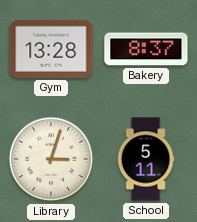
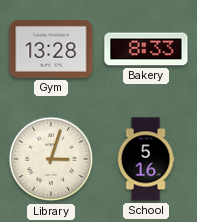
Bakery: 8:37 -> 8:33
School: 5:11 -> 5:16
